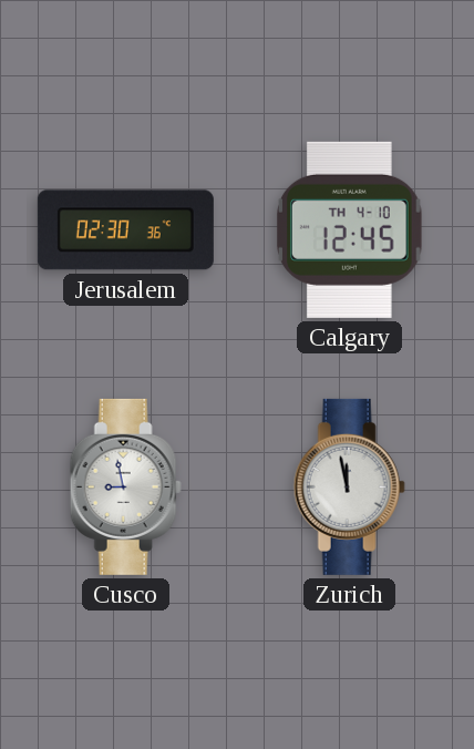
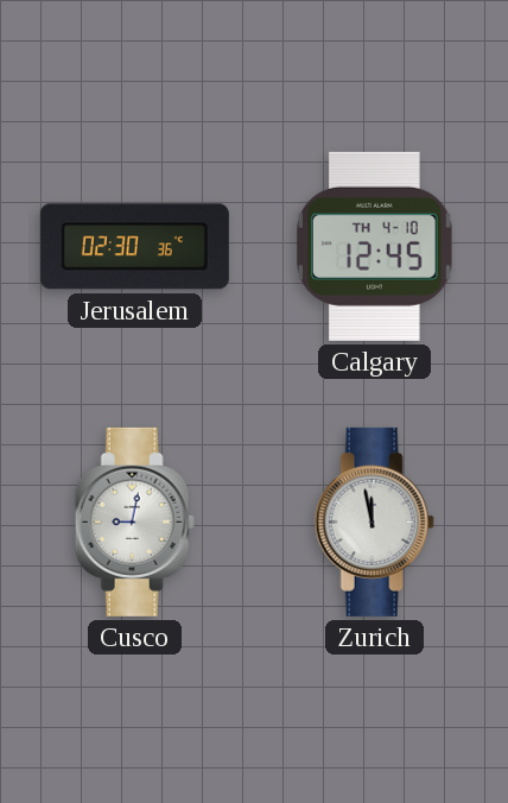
Cusco: 8:58 -> 9:02
